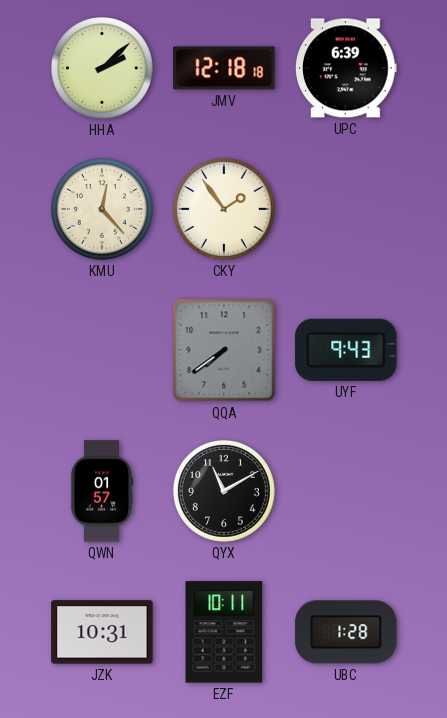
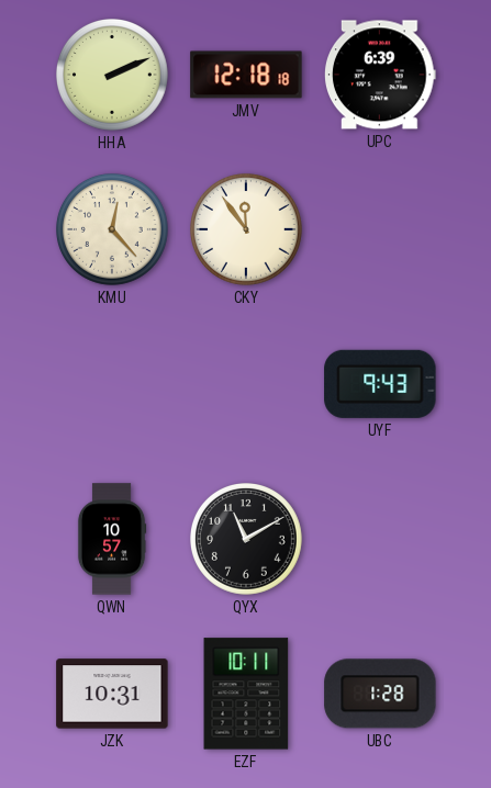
HHA: 2:08 -> 2:11
CKY: 1:54 -> 11:54
QQA: 7:39 -> none
QWN: 01:57 -> 10:57
